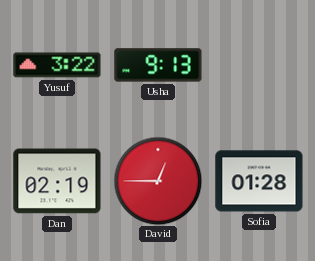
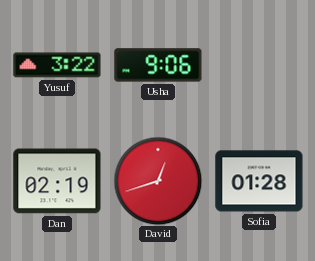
Usha: 9:13 -> 9:06
David: 12:45 -> 12:42
